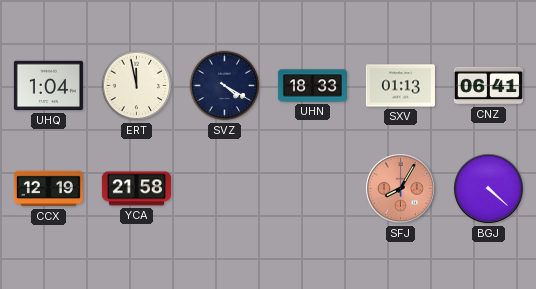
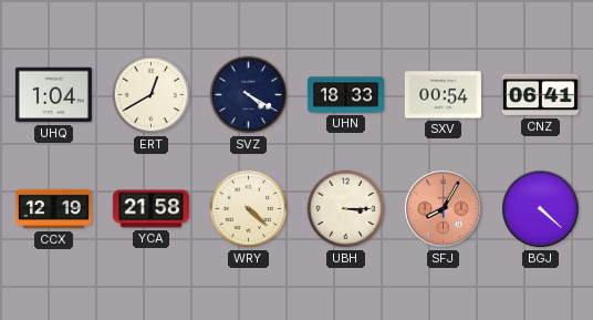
ERT: 11:58 -> 12:40
SXV: 01:13 -> 00:54
WRY: none -> 4:22
UBH: none -> 3:15
